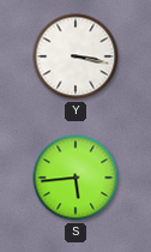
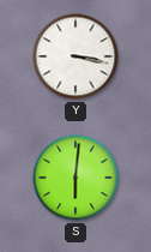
S: 5:44 -> 6:01
